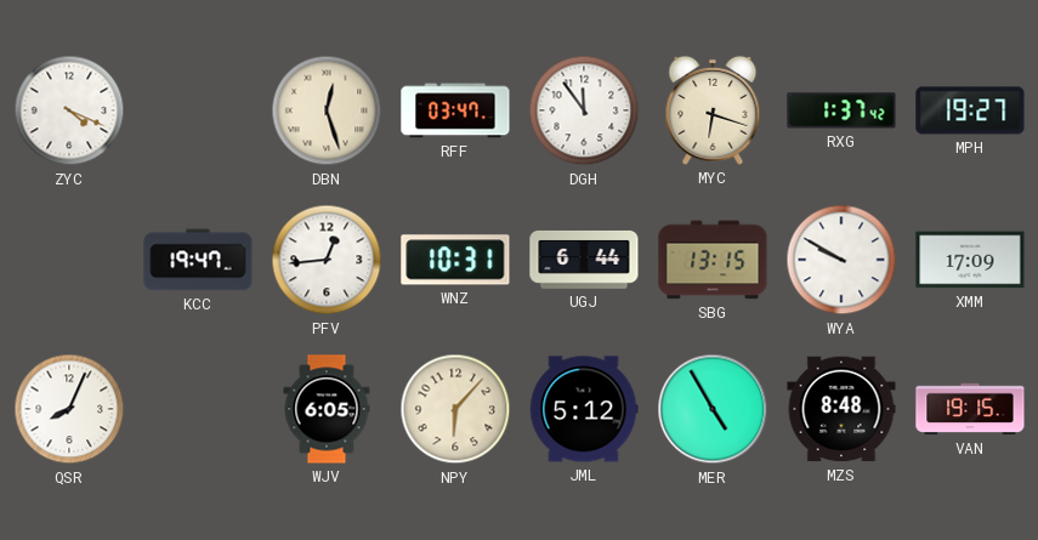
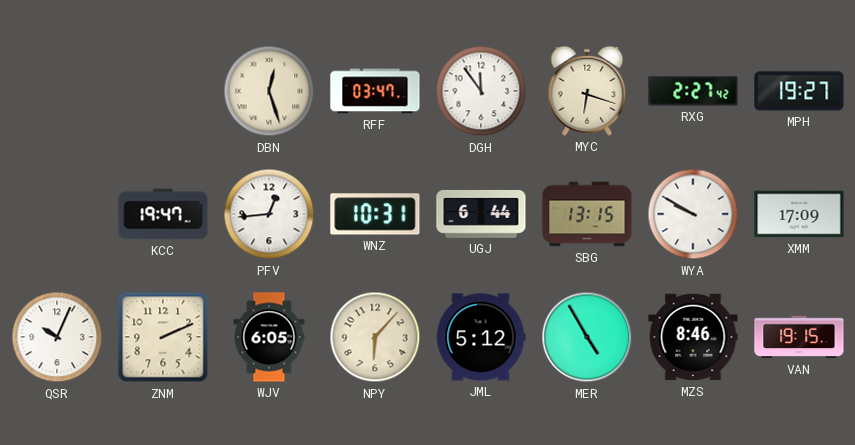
ZYC: 4:19 -> none
RXG: 1:37 -> 2:27
QSR: 8:04 -> 10:04
ZNM: none -> 2:11
MZS: 8:48 -> 8:46
